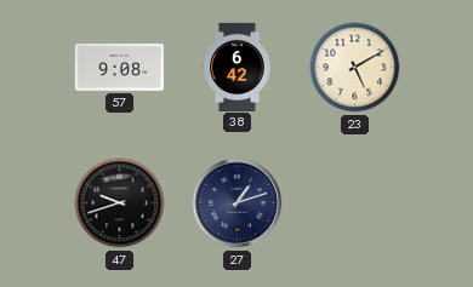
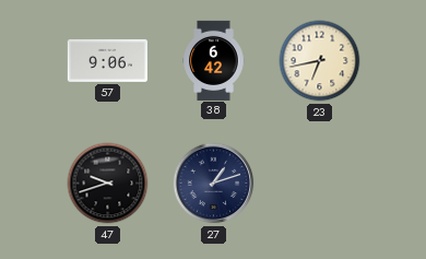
57: 9:08 -> 9:06
23: 5:10 -> 6:43
